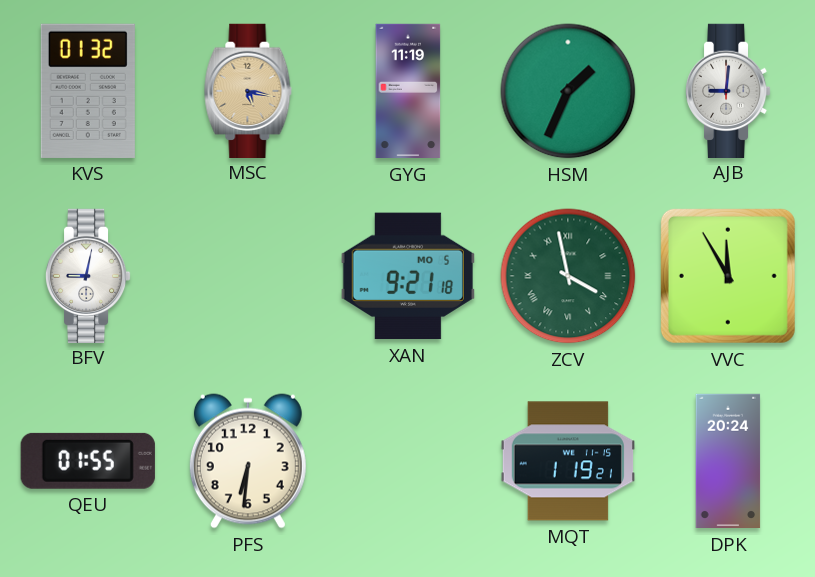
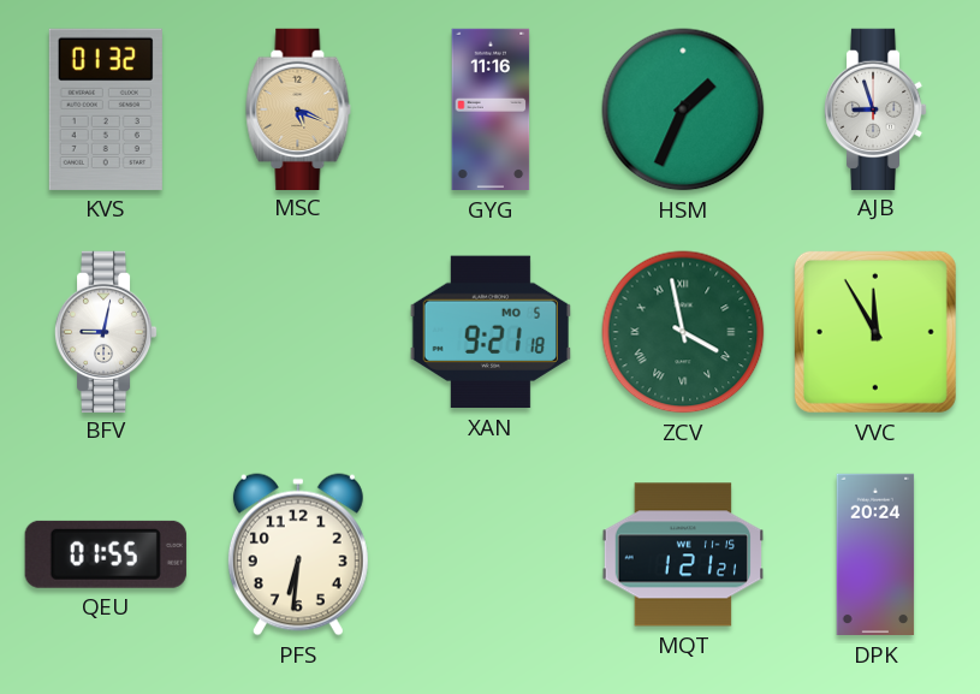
MSC: 5:17 -> 5:19
GYG: 11:19 -> 11:16
AJB: 9:01 -> 8:57
MQT: 1:19 -> 1:21
